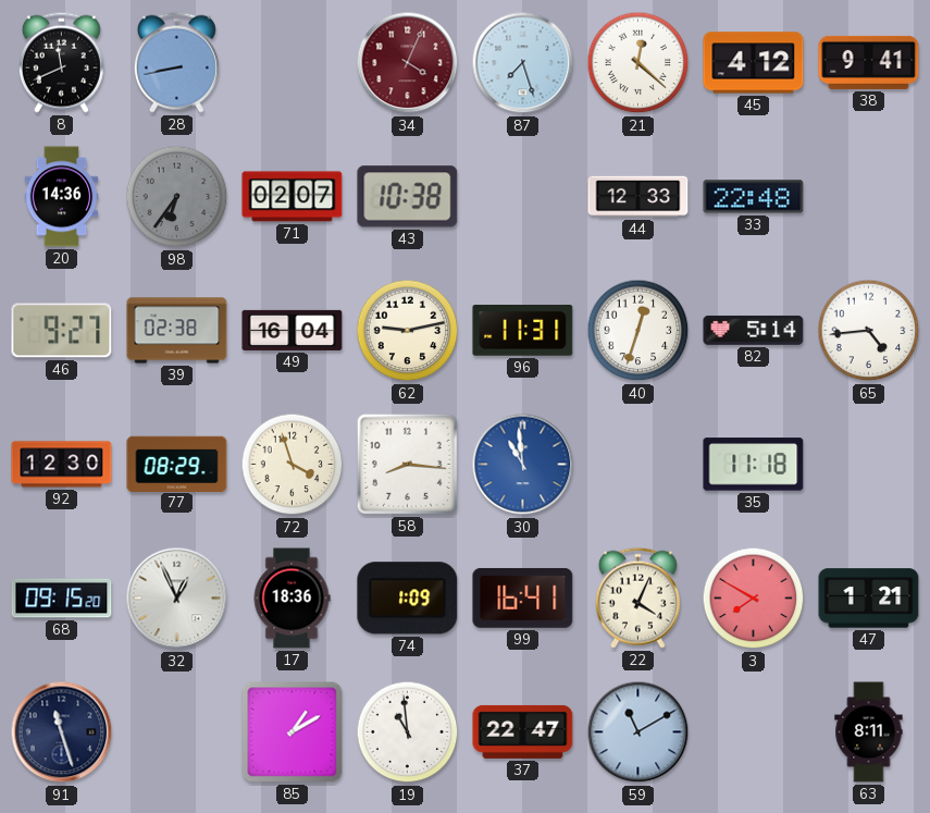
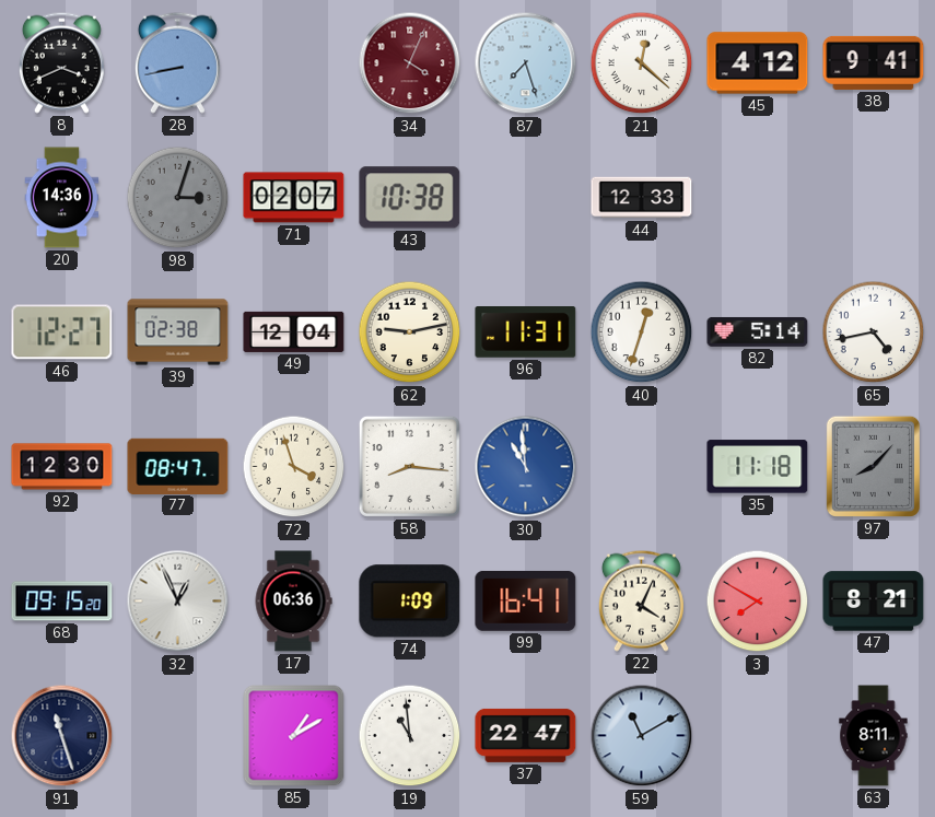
8: 11:41 -> 3:41
98: 6:36 -> 3:03
33: 22:48 -> none
46: 9:27 -> 12:27
49: 16:04 -> 12:04
65: 4:44 -> 4:43
77: 08:29 -> 08:47
97: none -> 8:07
17: 18:36 -> 06:36
47: 1:21 -> 8:21
